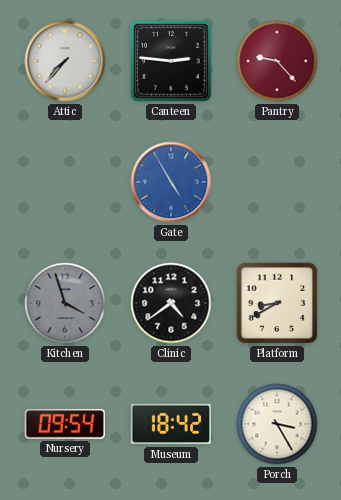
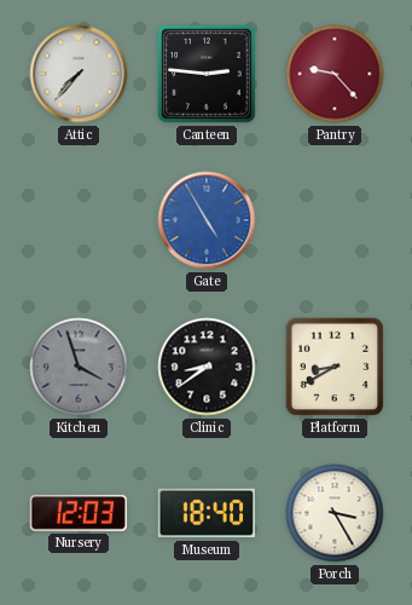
Clinic: 4:39 -> 8:39
Nursery: 09:54 -> 12:03
Museum: 18:42 -> 18:40
